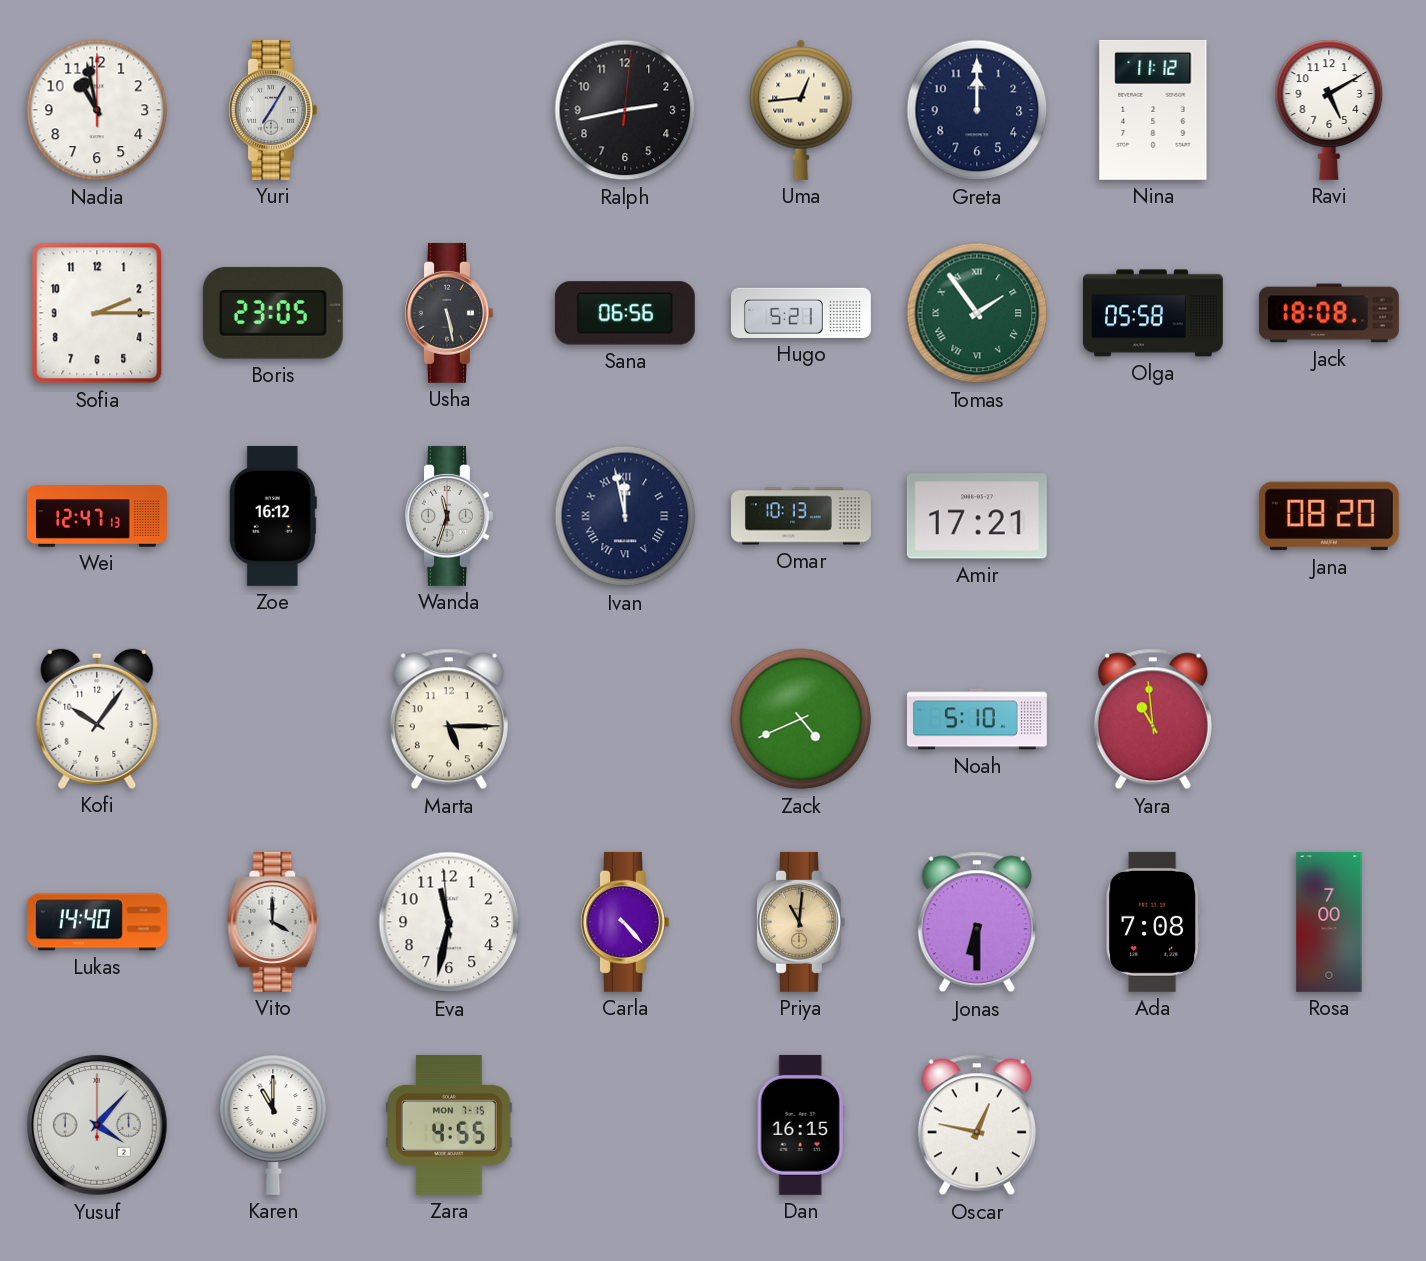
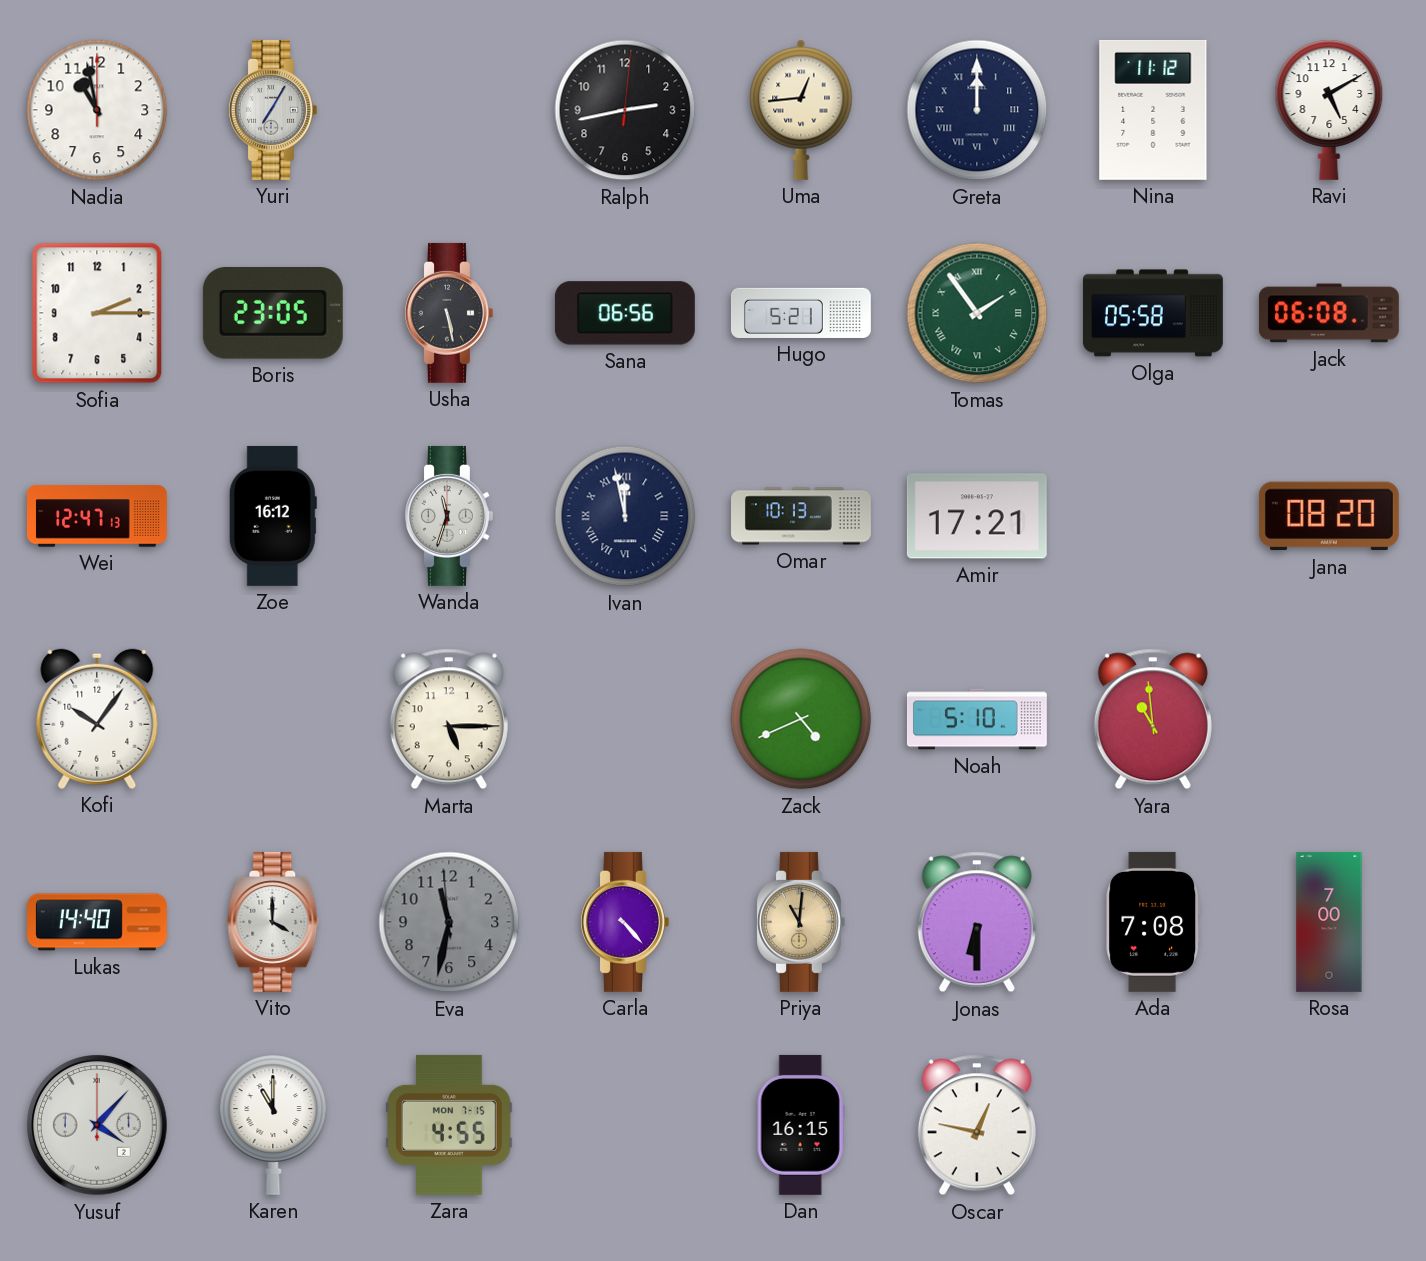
Greta numerals: Arabic -> Roman
Jack: 18:08 -> 06:08
Eva dial: white -> grey
